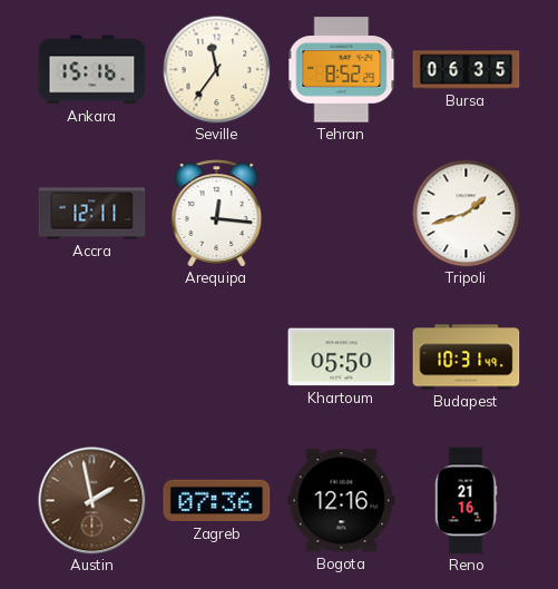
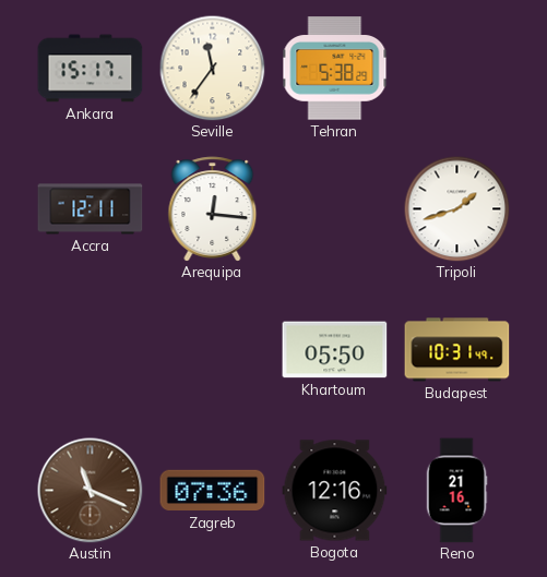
Ankara: 15:16 -> 15:17
Tehran: 8:52 -> 5:38
Bursa: 06:35 -> none
Austin: 1:58 -> 11:19
